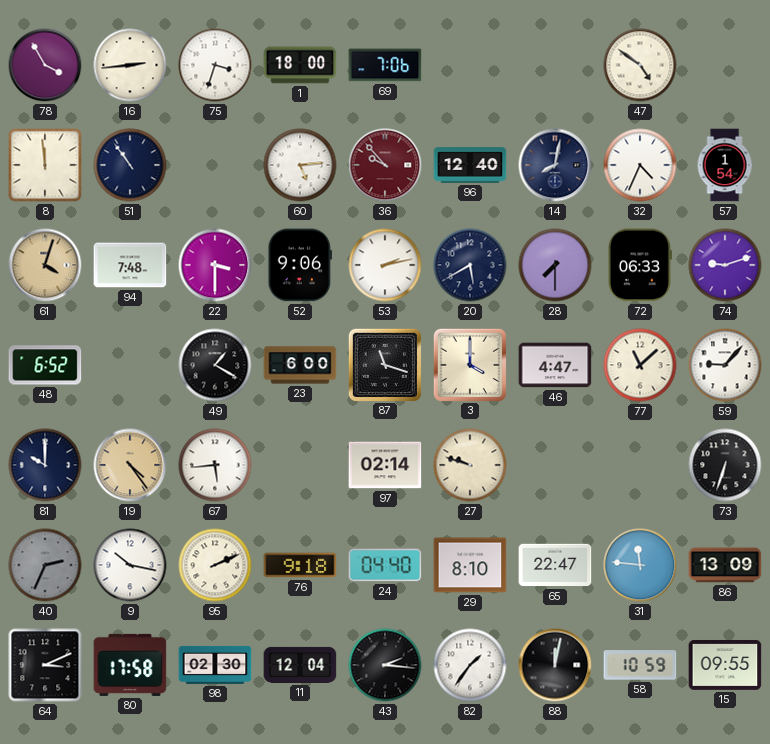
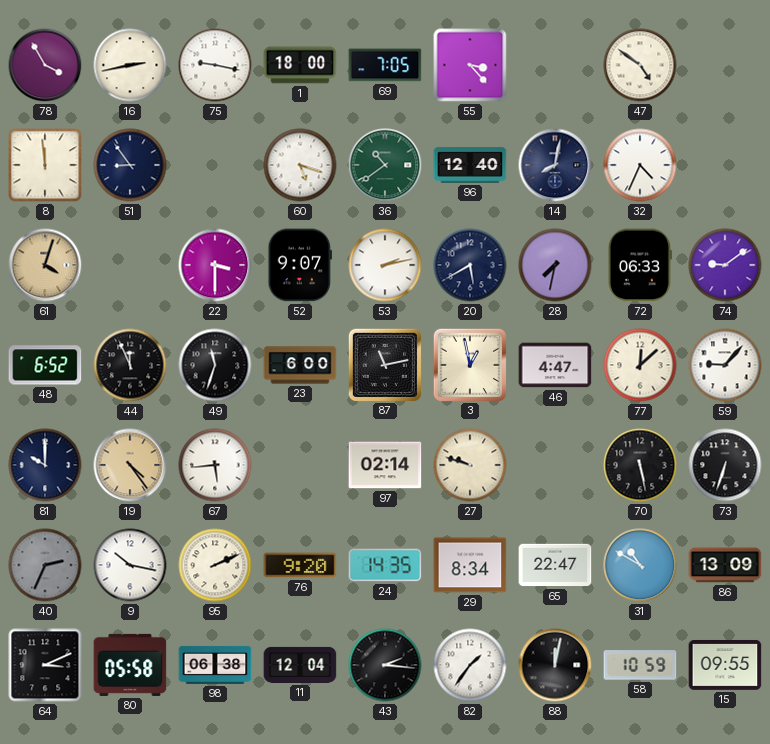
16: 2:44 -> 2:43
75: 3:33 -> 9:17
69: 7:06 -> 7:05
55: none -> 3:23
51: 10:54 -> 8:54
60: 5:14 -> 5:18
36: 9:53 -> 10:39
36 dial: burgundy -> green
57: 1:54 -> none
94: 7:48 -> none
52: 9:06 -> 9:07
28: 7:30 -> 7:32
74: 9:12 -> 9:09
44: none -> 11:56
49: 1:20 -> 11:33
87: 11:18 -> 11:13
3: 4:00 -> 12:58
77: 11:08 -> 12:08
70: none -> 5:28
76: 9:18 -> 9:20
24: 04:40 -> 14:35
29: 8:10 -> 8:34
31: 11:46 -> 10:50
80: 17:58 -> 05:58
98: 02:30 -> 06:38
